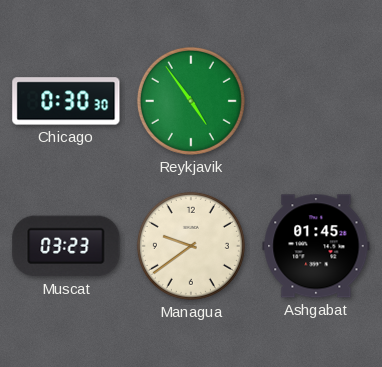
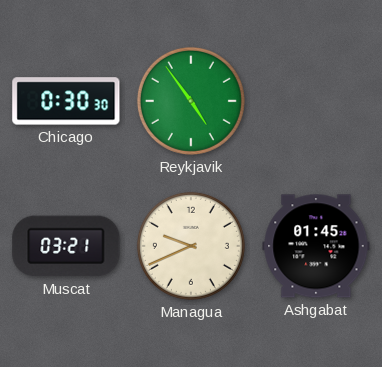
Muscat: 03:23 -> 03:21
Managua: 9:39 -> 9:41
